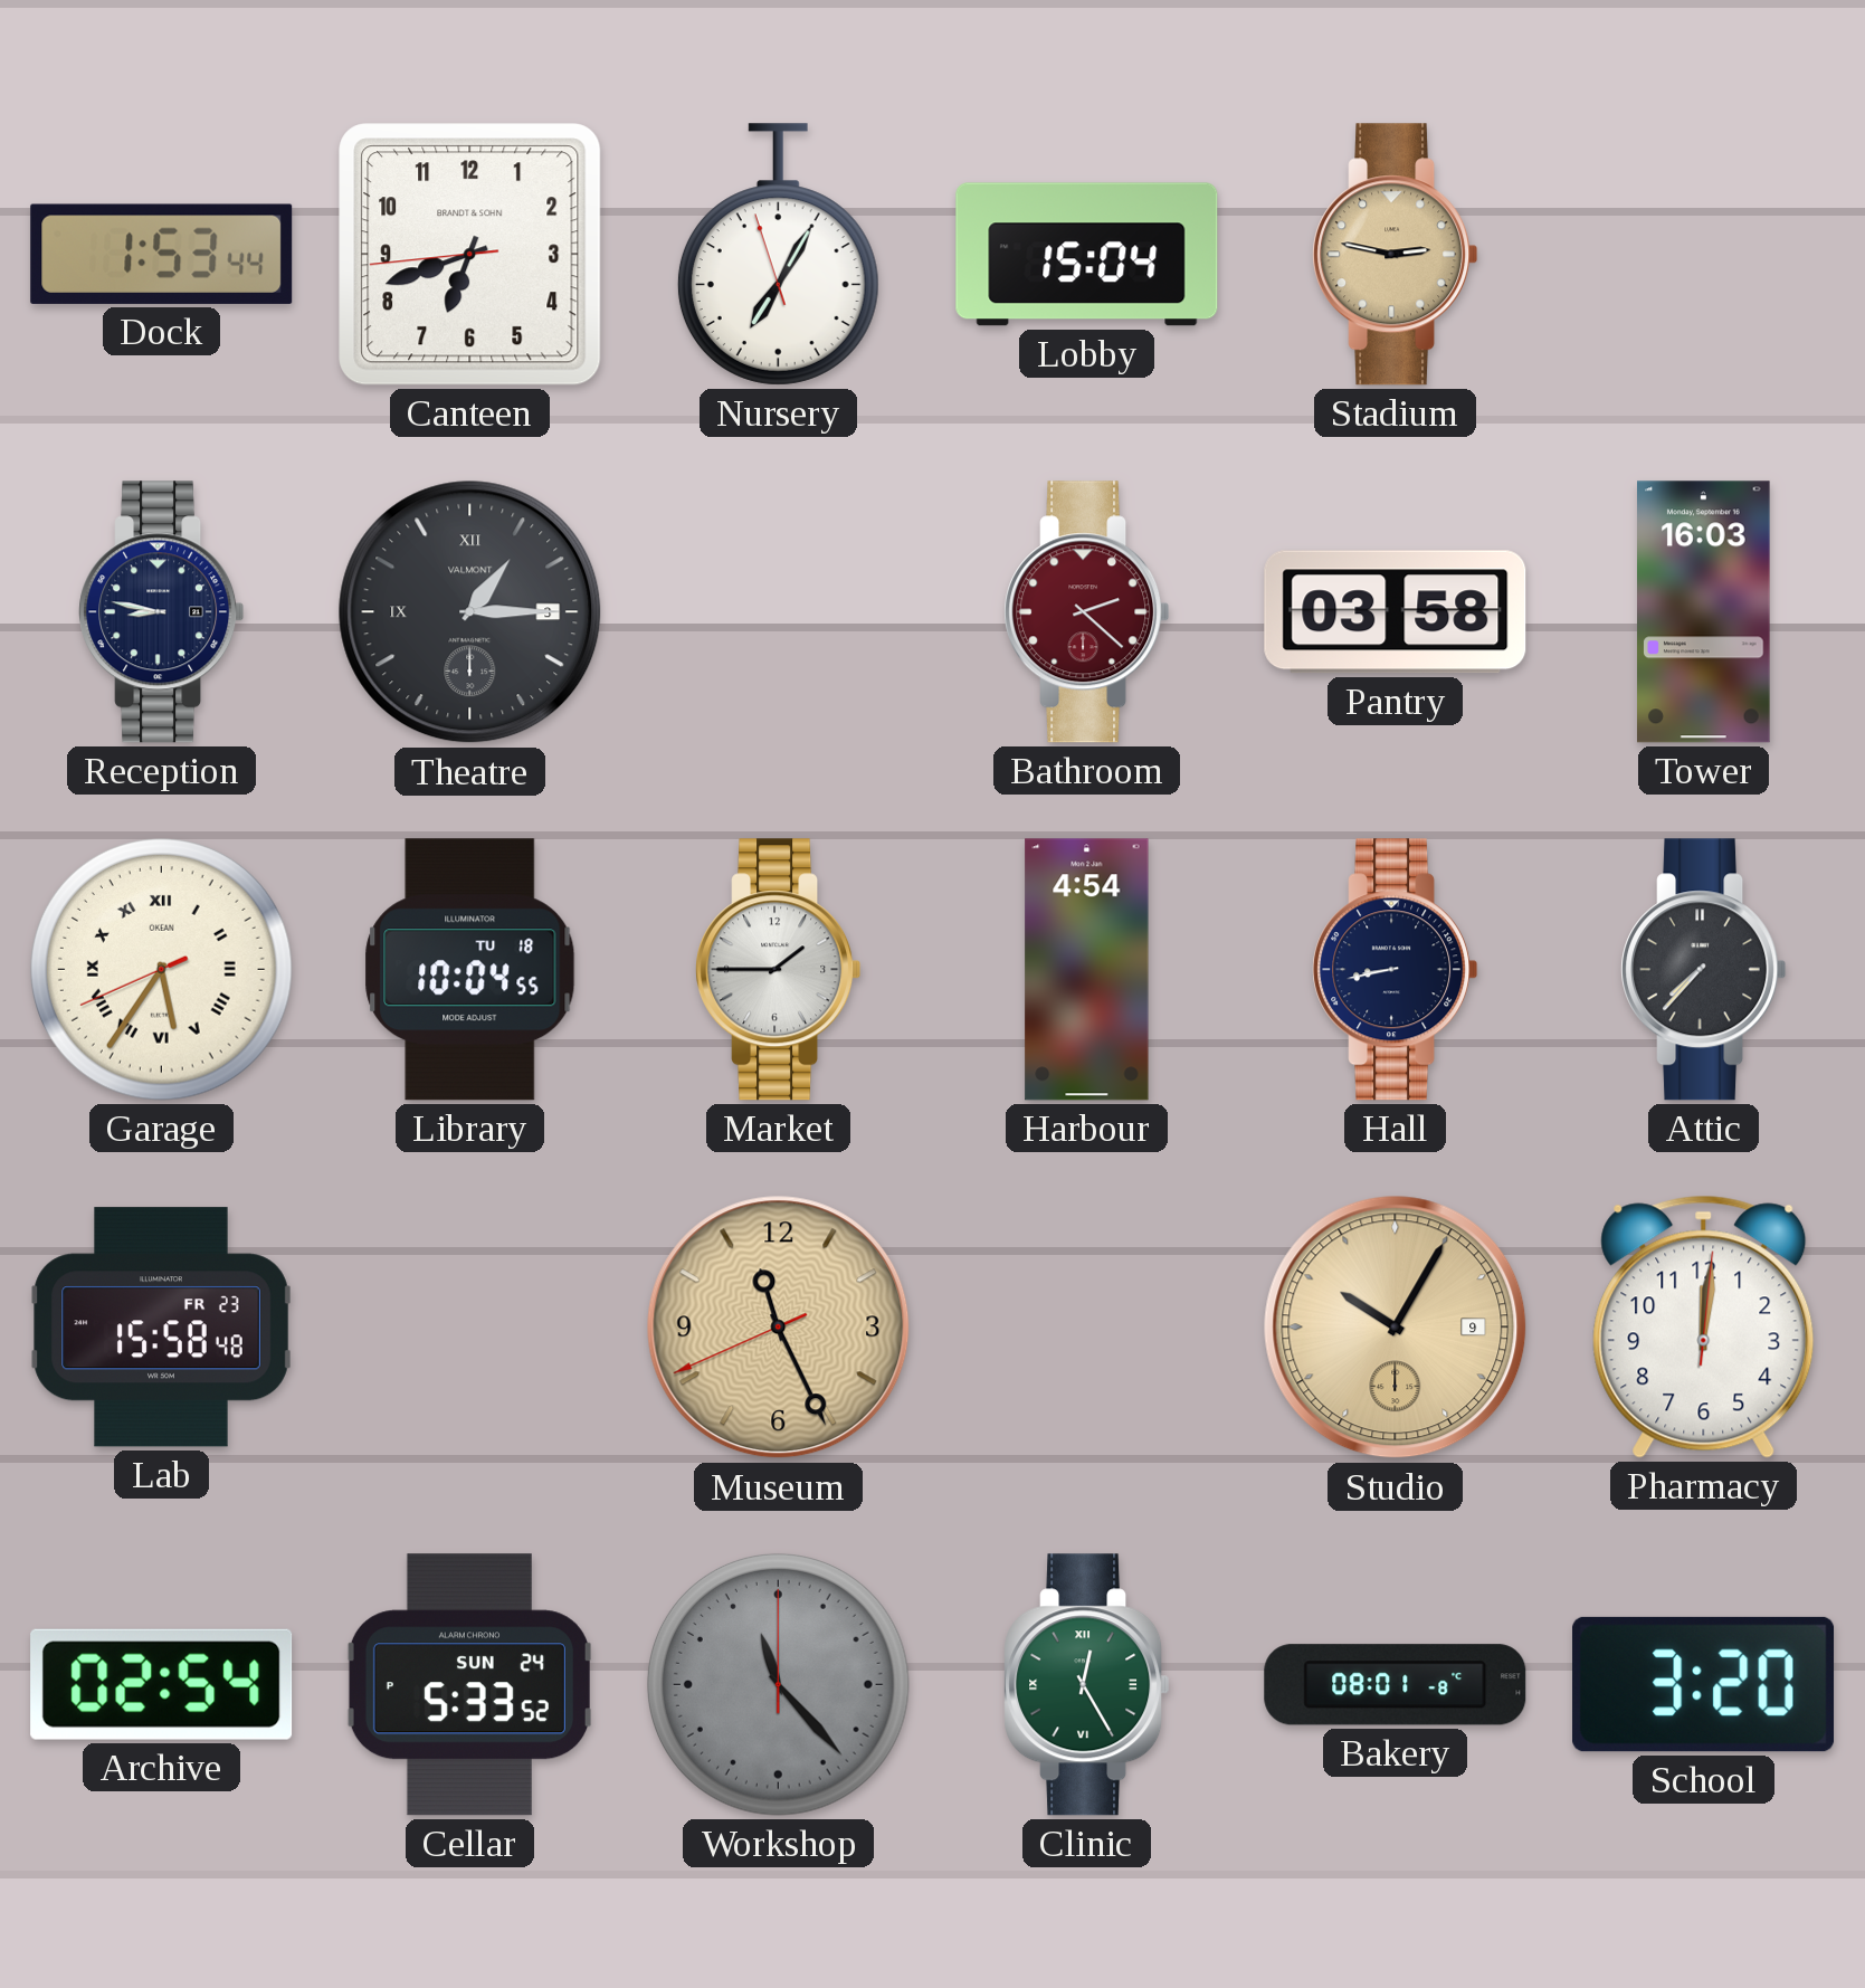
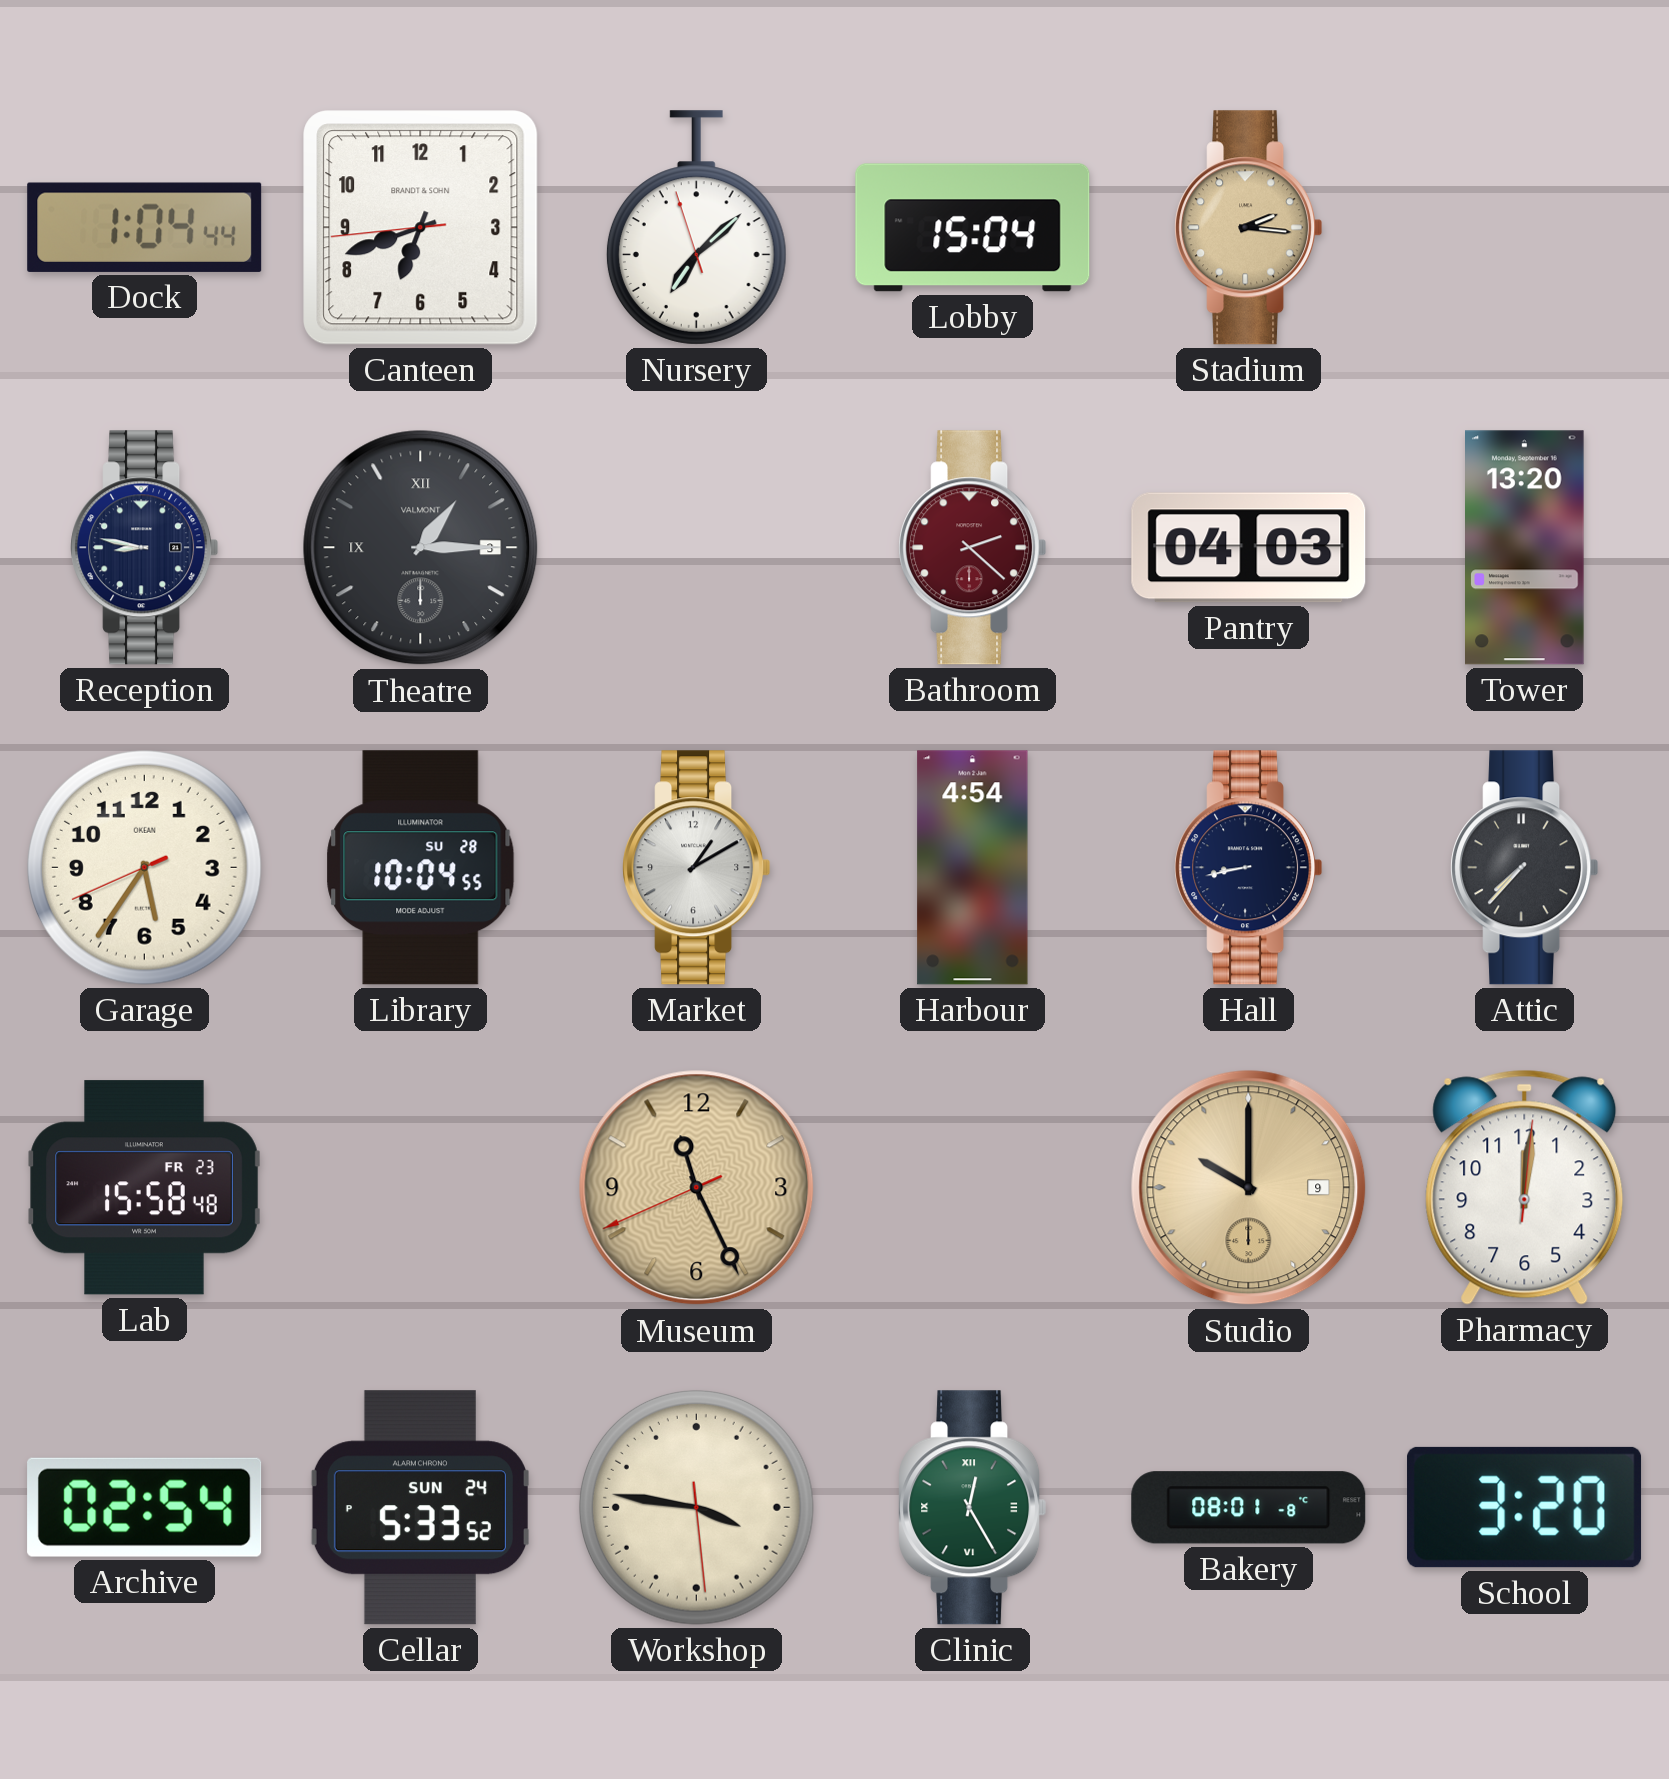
Dock: 1:53 -> 1:04
Nursery: 7:04 -> 7:07
Stadium: 2:47 -> 2:16
Pantry: 03:58 -> 04:03
Tower: 16:03 -> 13:20
Garage numerals: Roman -> Arabic
Library date: TU 18 -> SU 28
Market: 1:45 -> 1:10
Studio: 10:05 -> 10:00
Workshop: 11:23 -> 3:46
Workshop dial: grey -> cream
